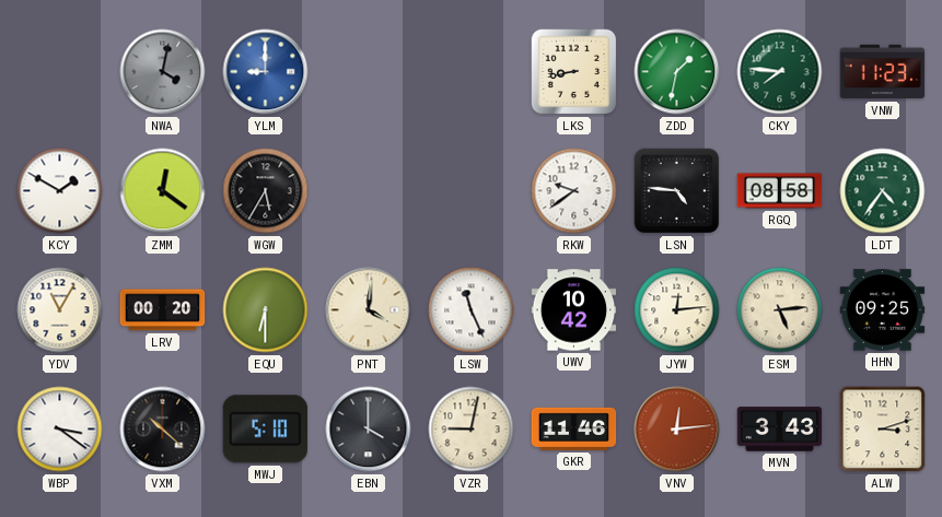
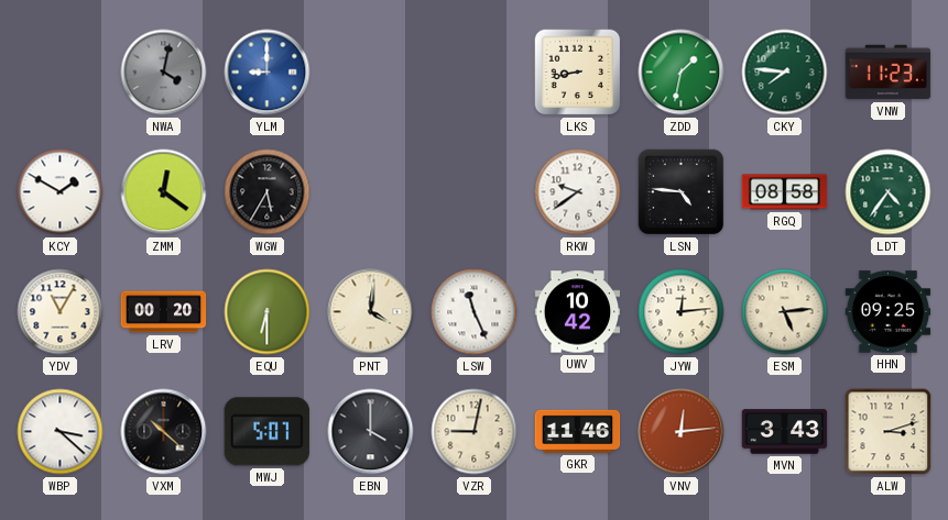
WBP: 3:21 -> 3:22
MWJ: 5:10 -> 5:07
